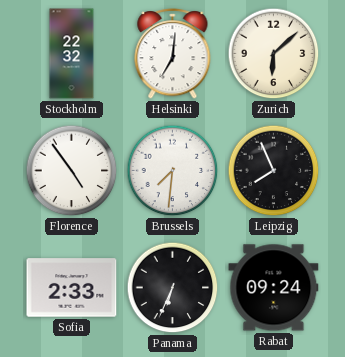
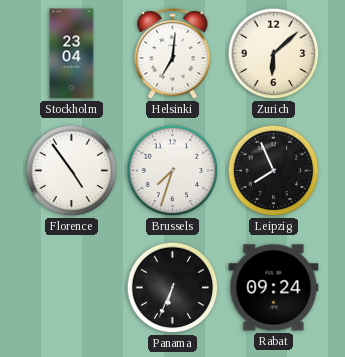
Stockholm: 22:32 -> 23:04
Brussels: 7:31 -> 7:33
Sofia: 2:33 -> none
